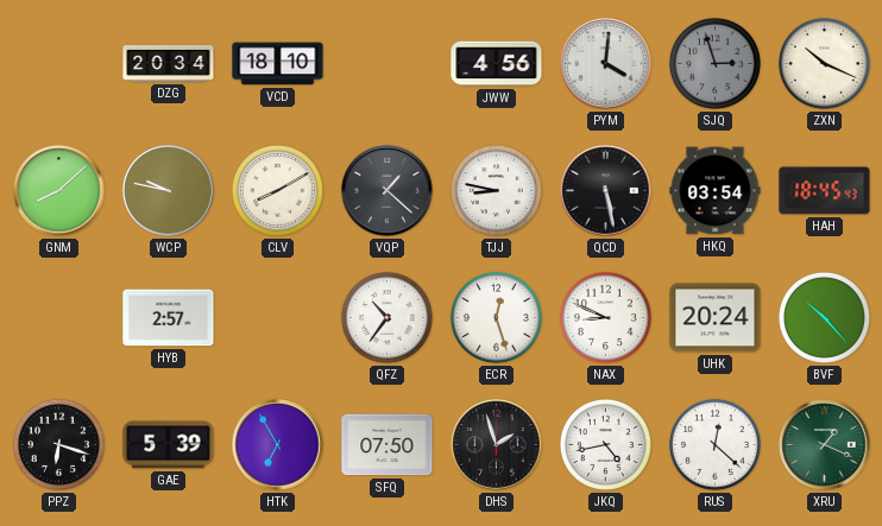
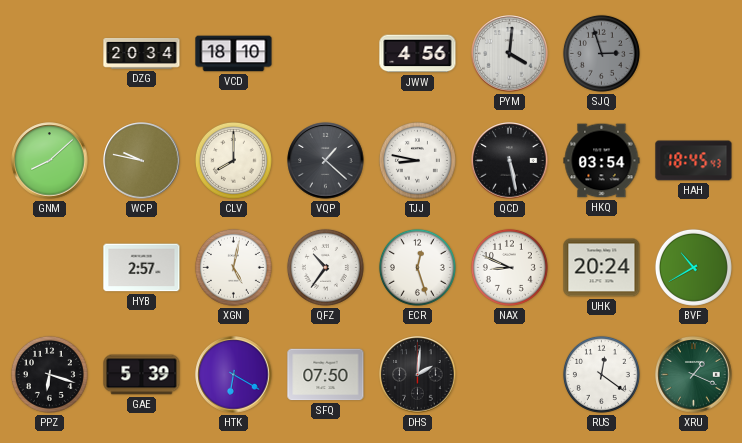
ZXN: 10:19 -> none
CLV: 8:10 -> 8:00
XGN: none -> 5:02
BVF: 10:23 -> 10:40
HTK: 6:55 -> 6:20
DHS: 1:57 -> 2:01
JKQ: 4:43 -> none
RUS: 12:22 -> 12:21
